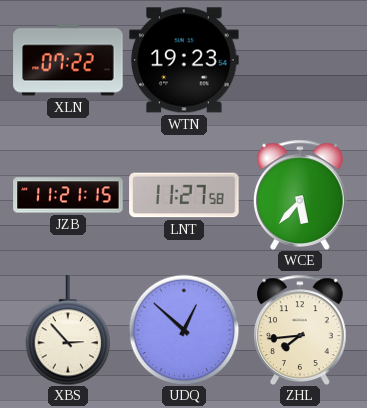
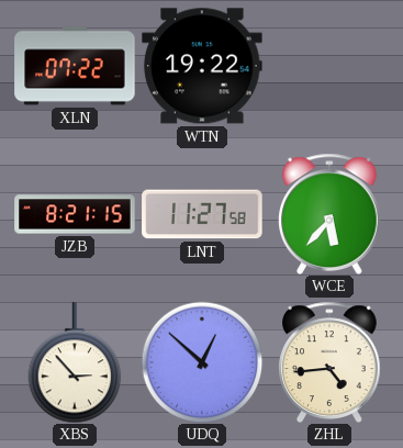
WTN: 19:23 -> 19:22
JZB: 11:21 -> 8:21
ZHL: 7:44 -> 4:44
